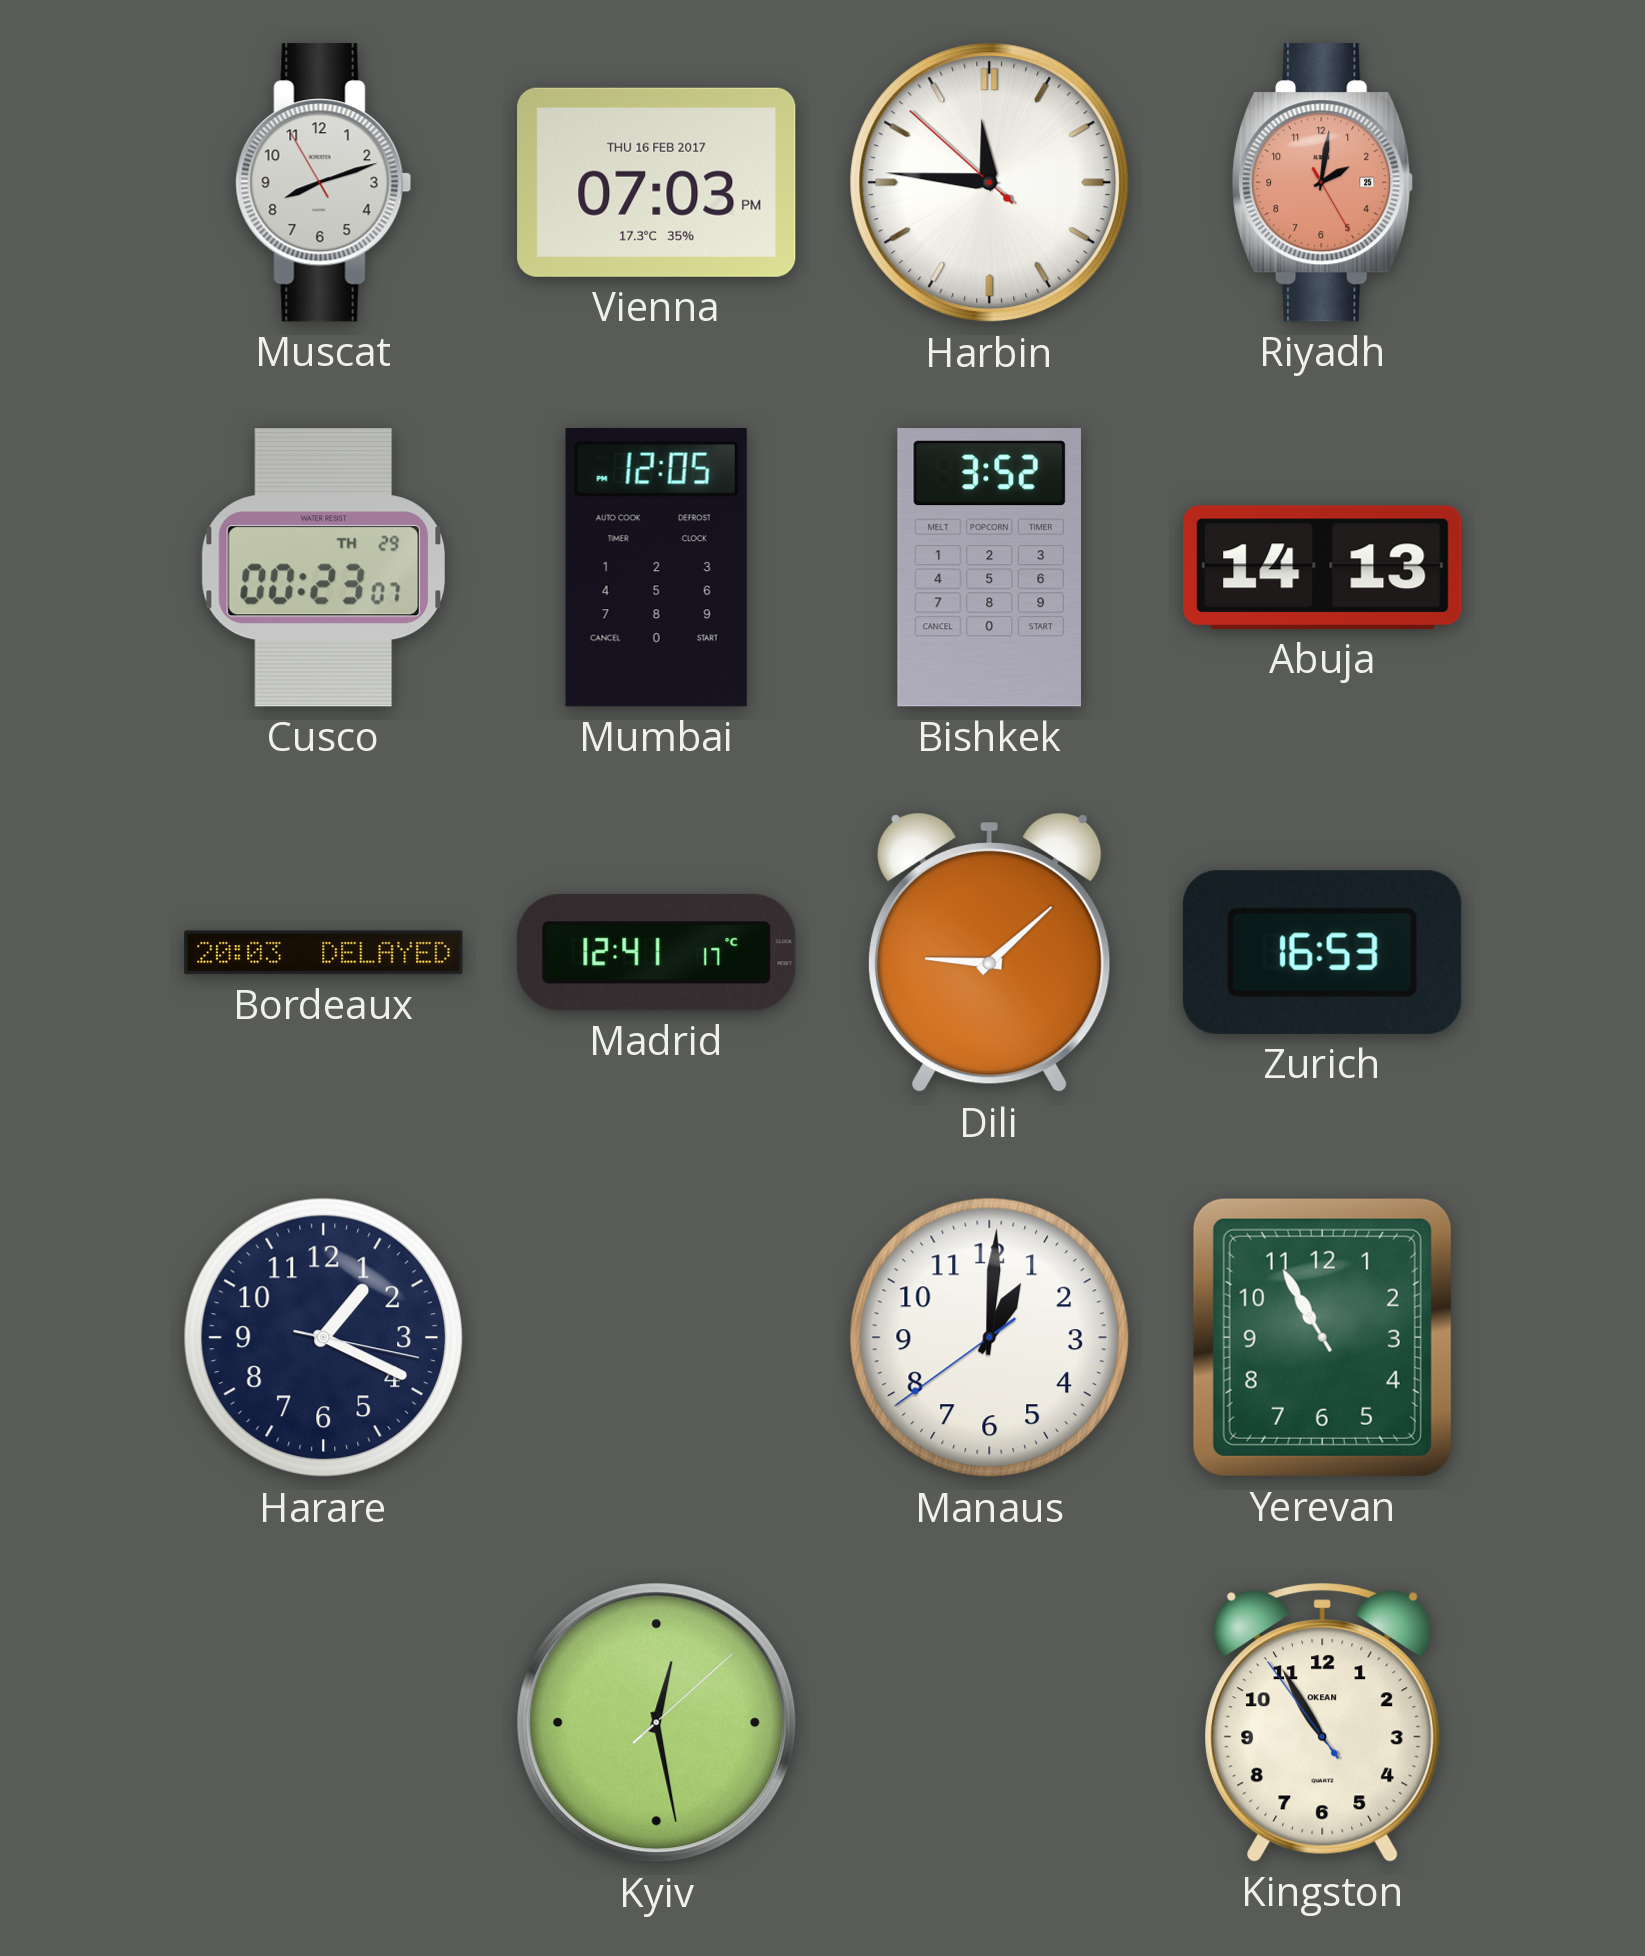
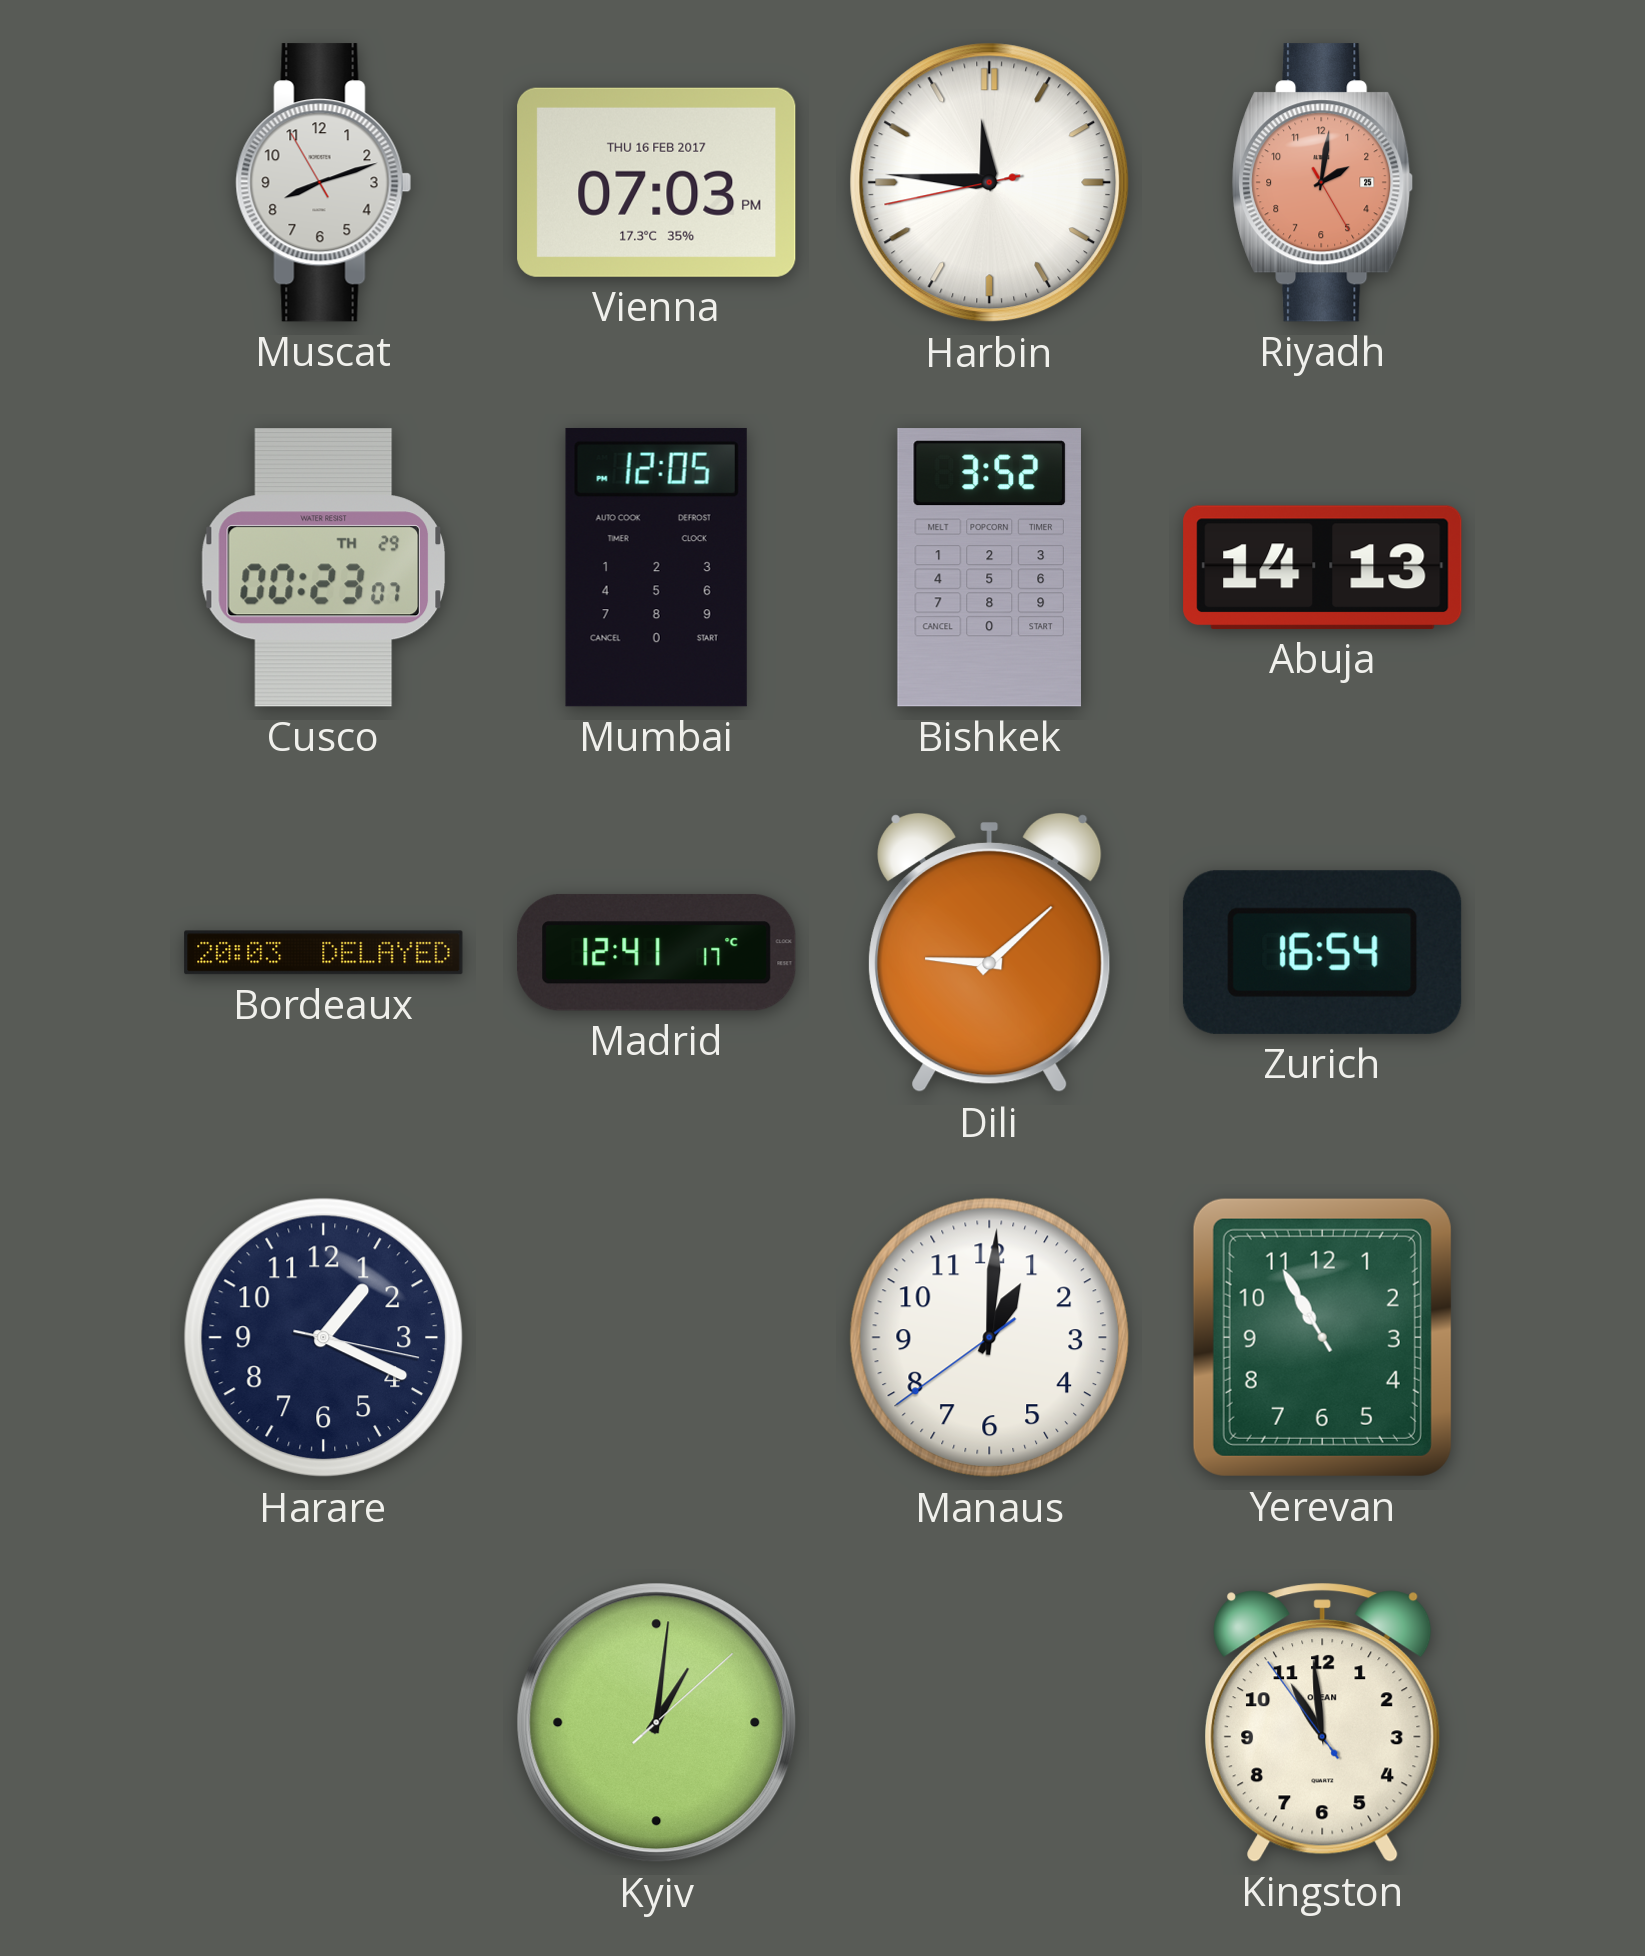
Harbin: 11:45:52 -> 11:45:43
Zurich: 16:53 -> 16:54
Kyiv: 12:28 -> 1:01
Kingston: 10:54 -> 10:58
